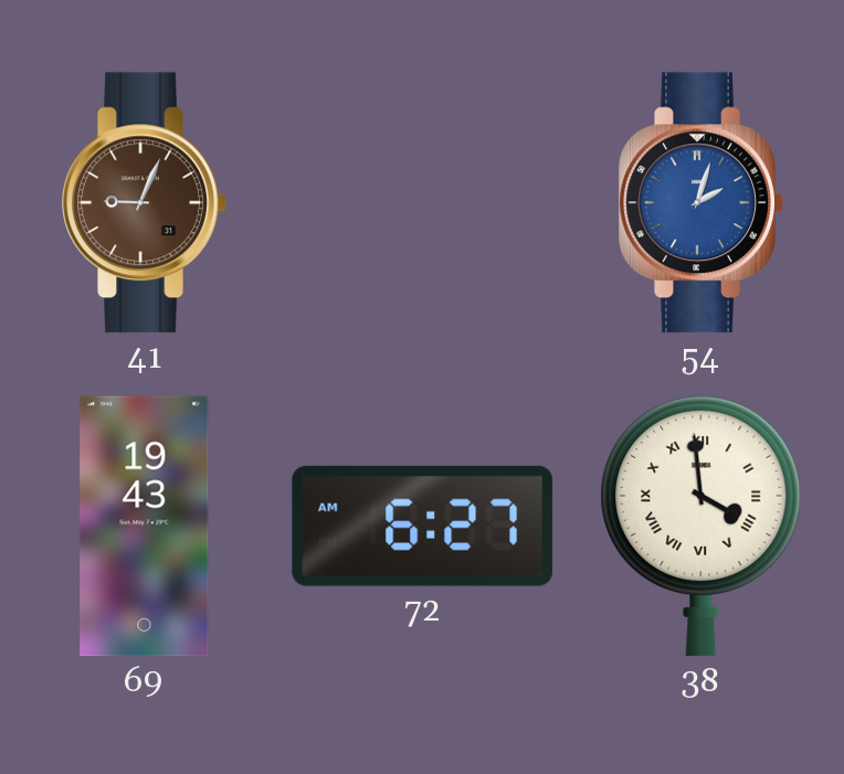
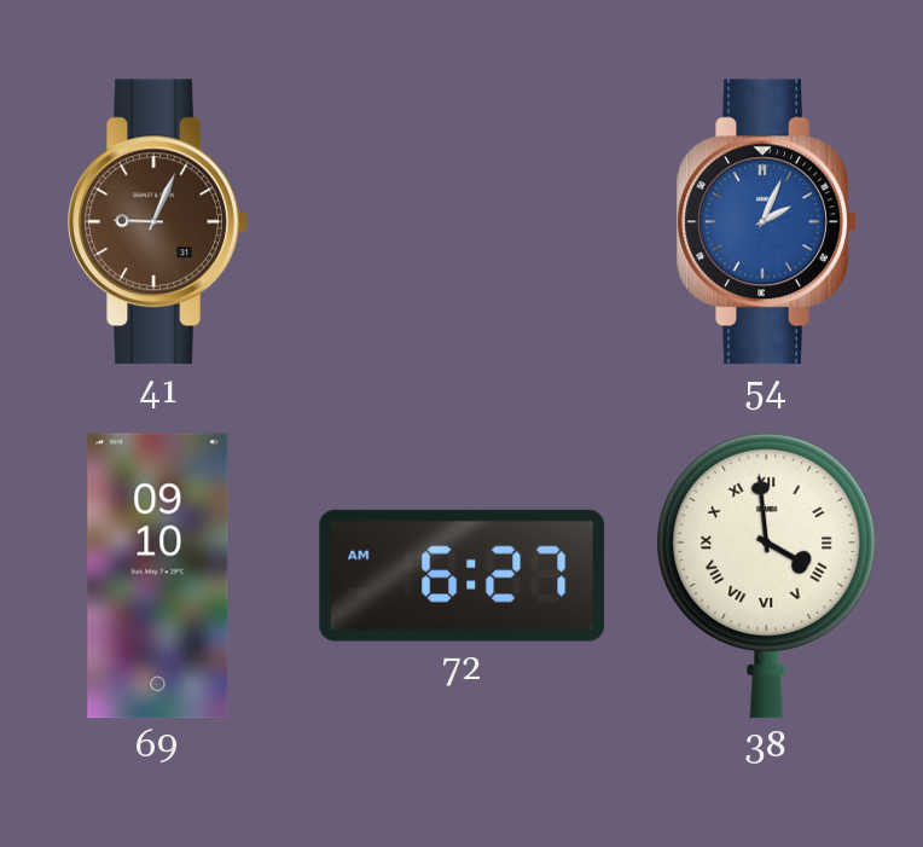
54: 2:03 -> 2:04
69: 19:43 -> 09:10
